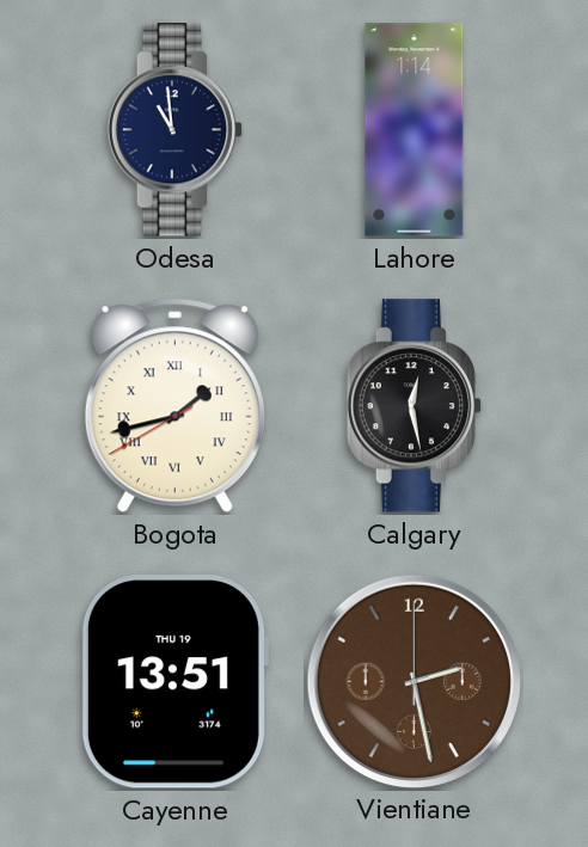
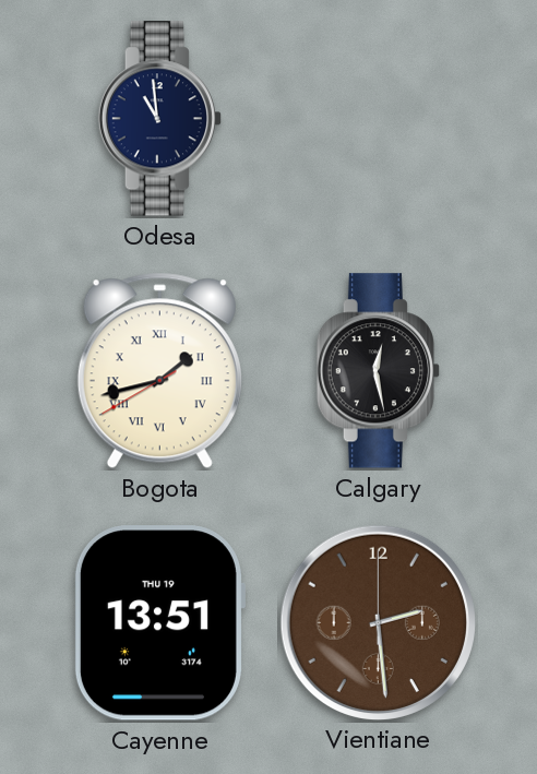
Lahore: 1:14 -> none
Vientiane: 2:28 -> 2:29
